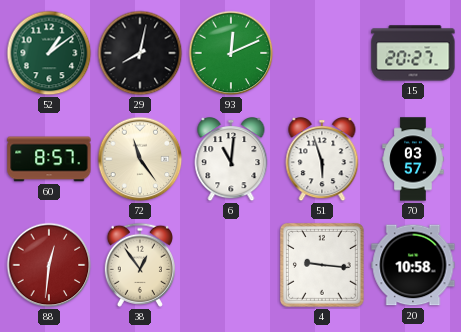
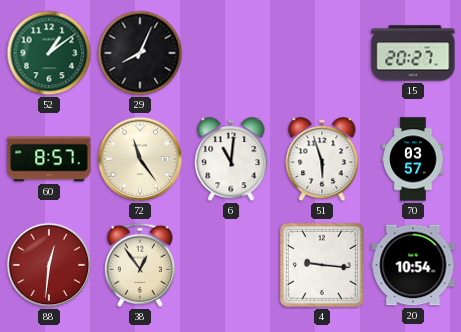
29: 8:02 -> 8:04
93: 12:11 -> none
20: 10:58 -> 10:54
